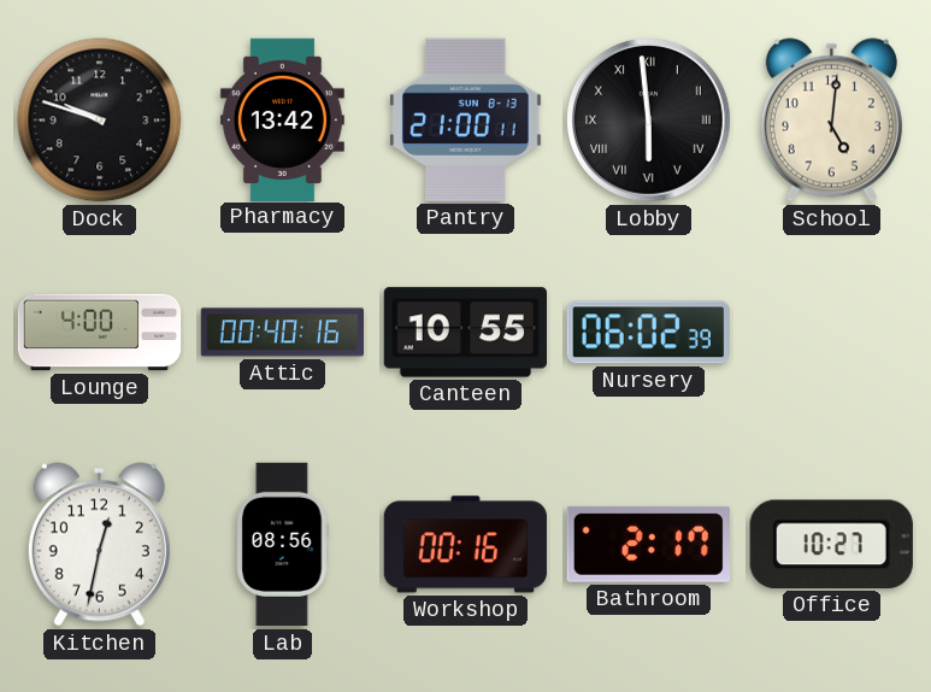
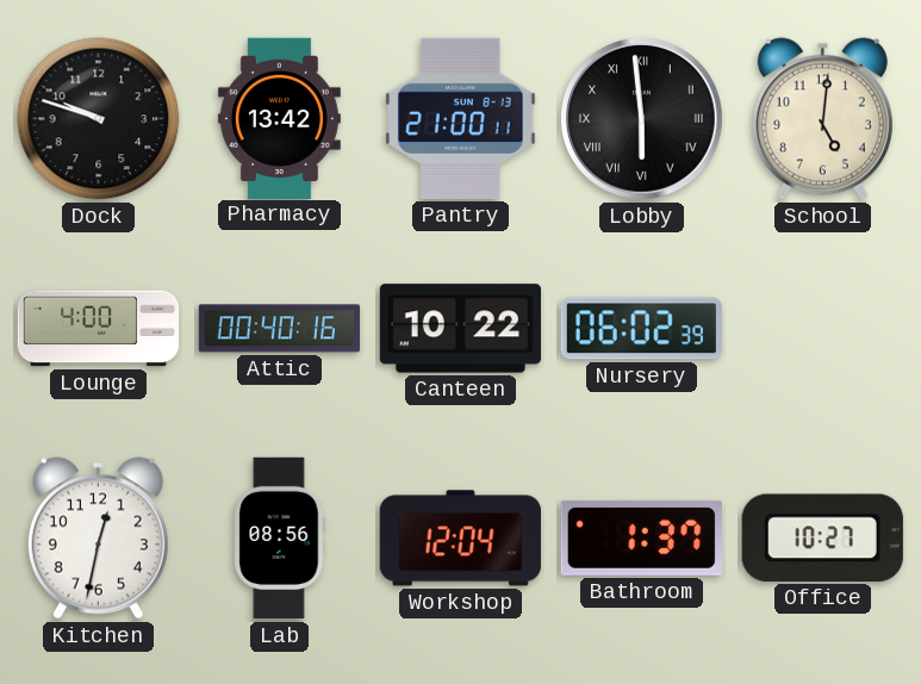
Canteen: 10:55 -> 10:22
Workshop: 00:16 -> 12:04
Bathroom: 2:17 -> 1:37
